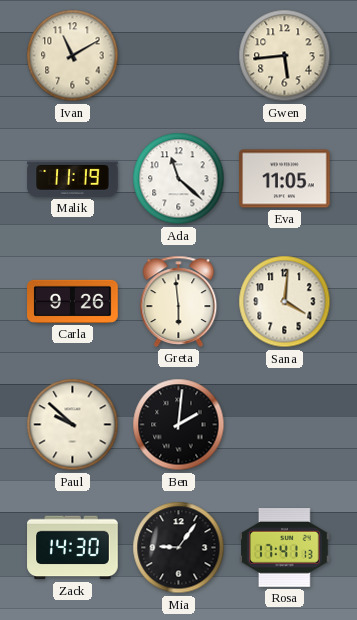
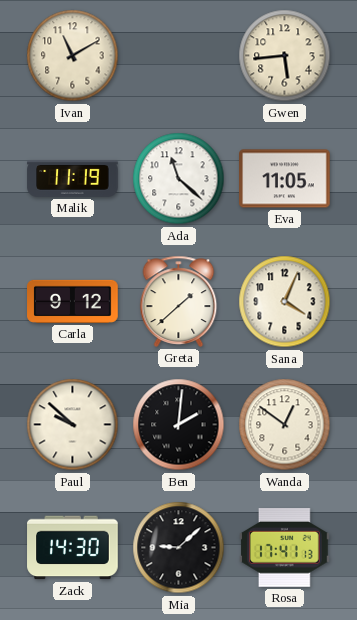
Carla: 9:26 -> 9:12
Greta: 5:59 -> 1:38
Sana: 4:01 -> 4:04
Wanda: none -> 12:51
Mia: 9:06 -> 9:08
